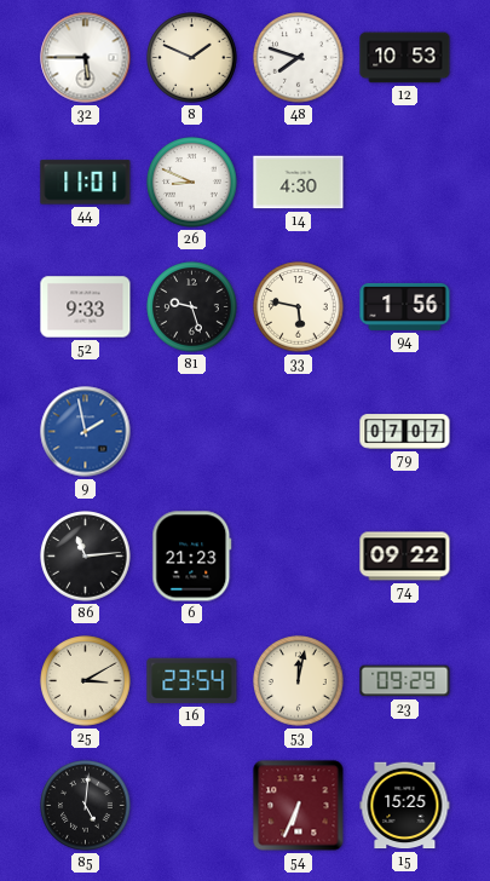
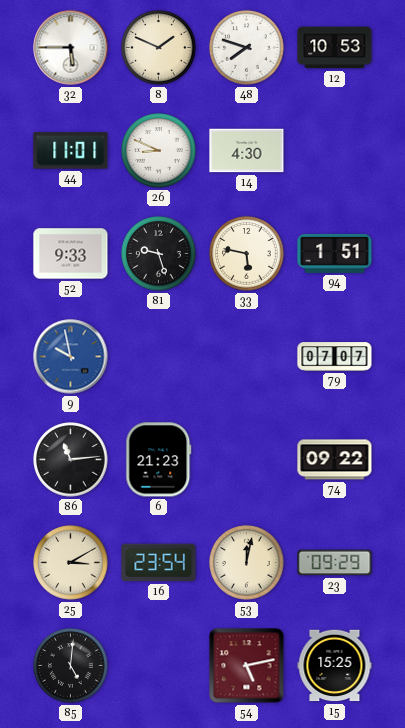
94: 1:56 -> 1:51
9: 1:58 -> 9:58
54: 6:34 -> 5:13
